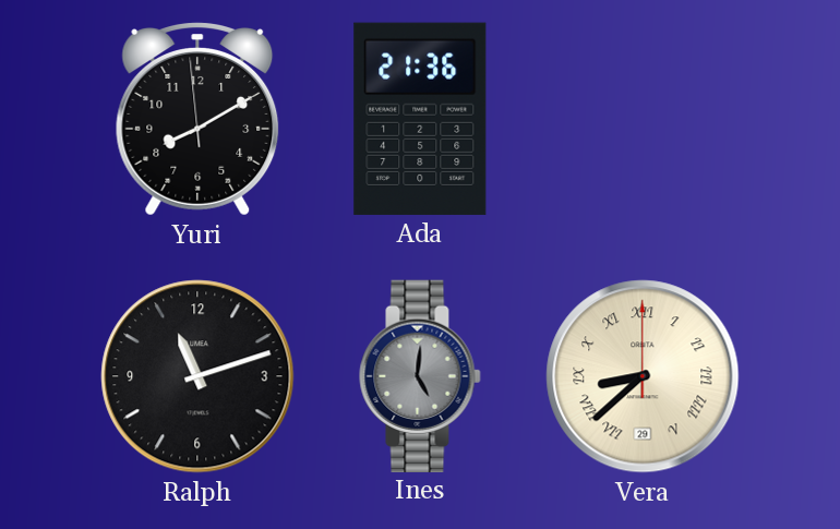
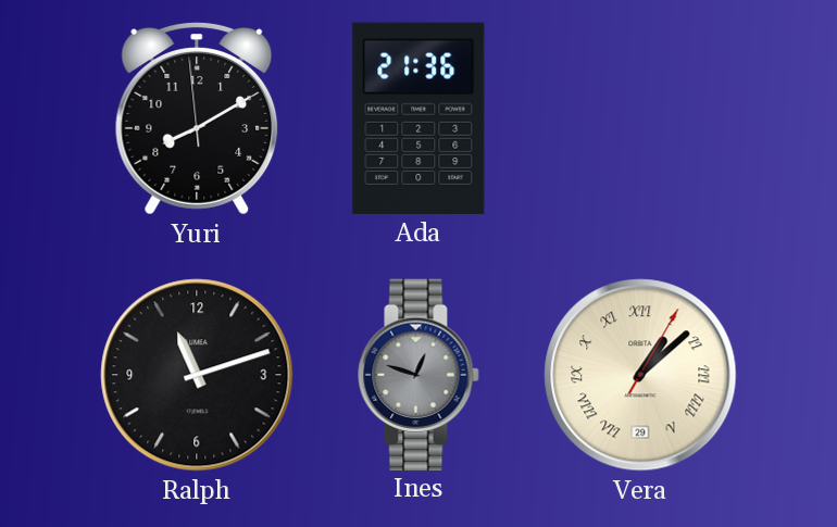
Ines: 5:01 -> 12:48
Vera: 8:38 -> 1:08
